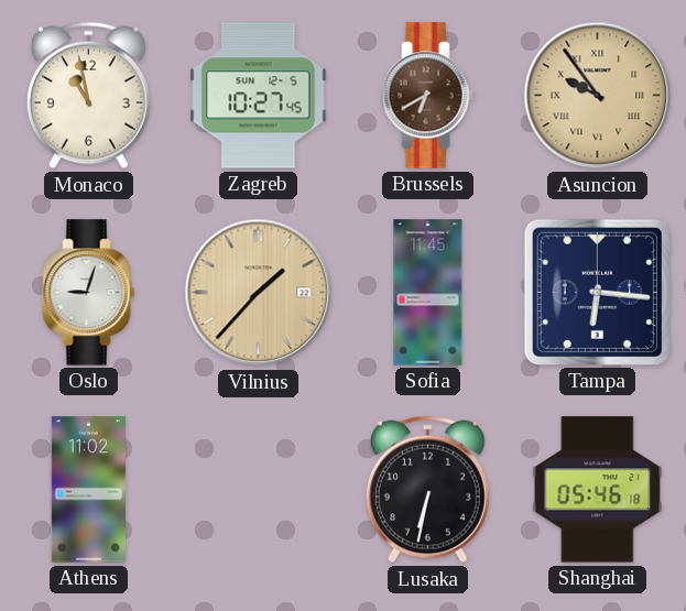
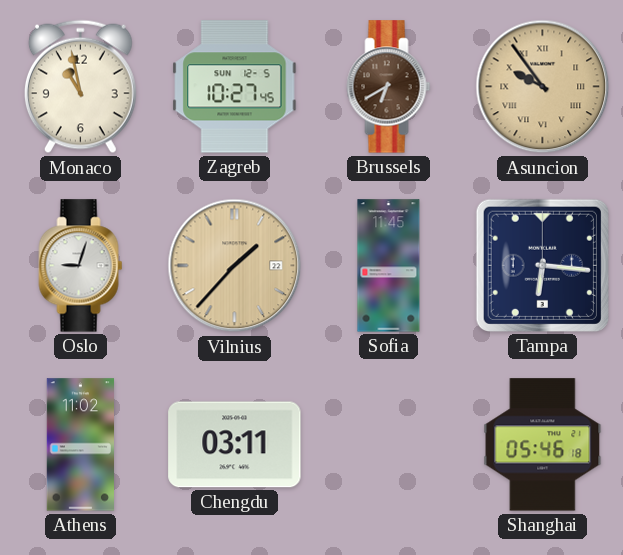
Chengdu: none -> 03:11
Lusaka: 6:32 -> none
